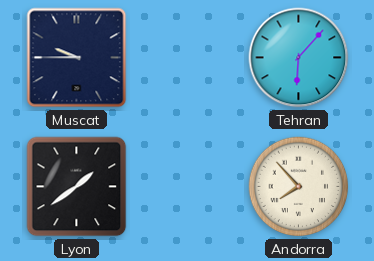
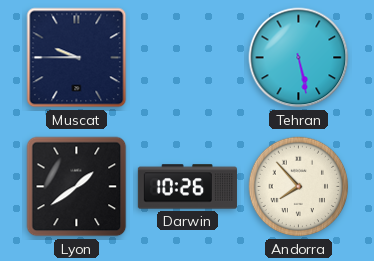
Tehran: 6:07 -> 5:28
Darwin: none -> 10:26
